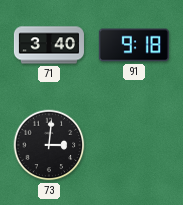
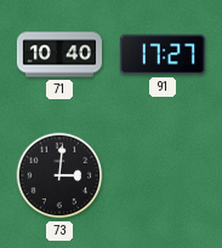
71: 3:40 -> 10:40
91: 9:18 -> 17:27
